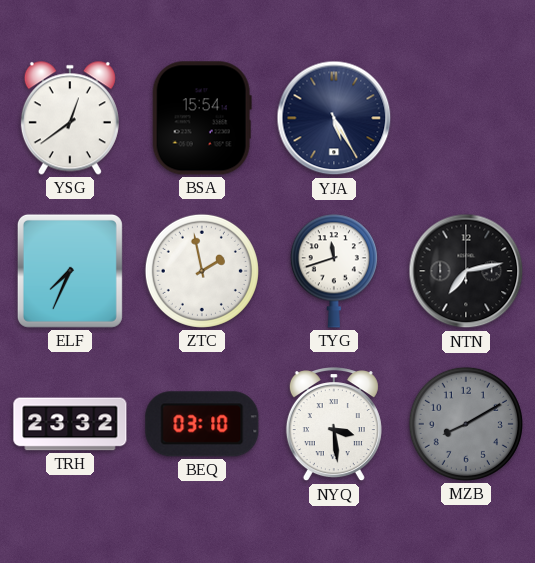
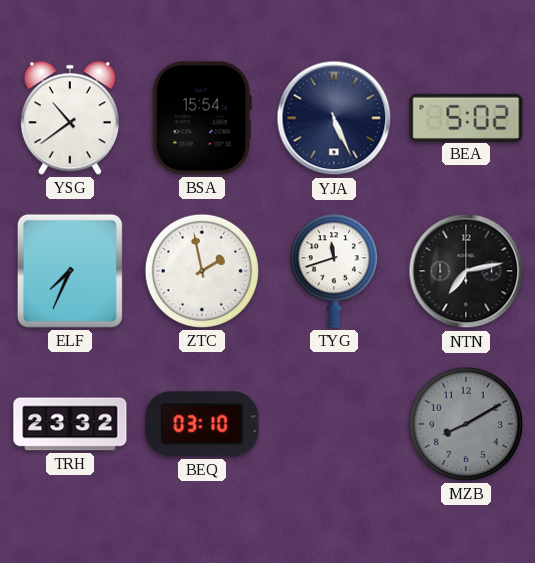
YSG: 12:39 -> 10:39
YJA: 5:25 -> 5:26
BEA: none -> 5:02
NYQ: 3:29 -> none
